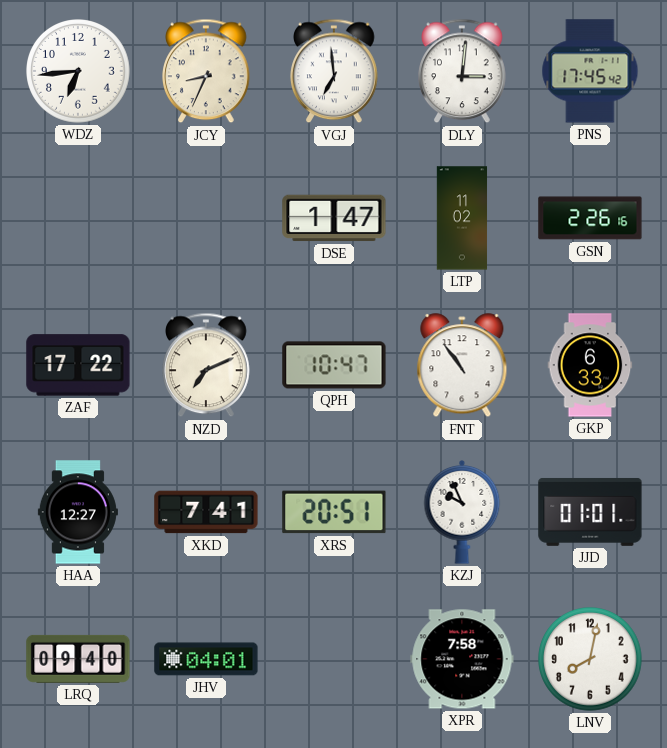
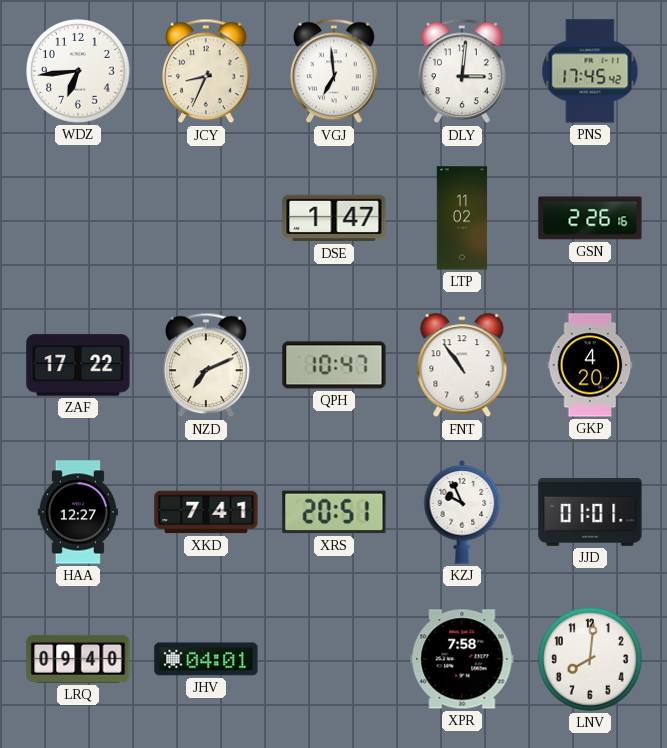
GKP: 6:33 -> 4:20
LNV: 8:02 -> 8:01
